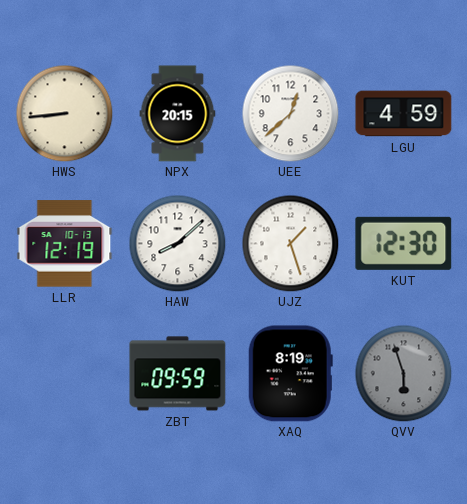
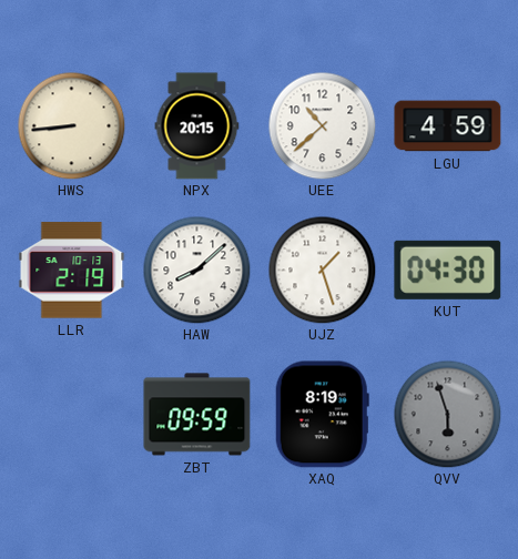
UEE: 12:38 -> 10:38
LLR: 12:19 -> 2:19
KUT: 12:30 -> 04:30
